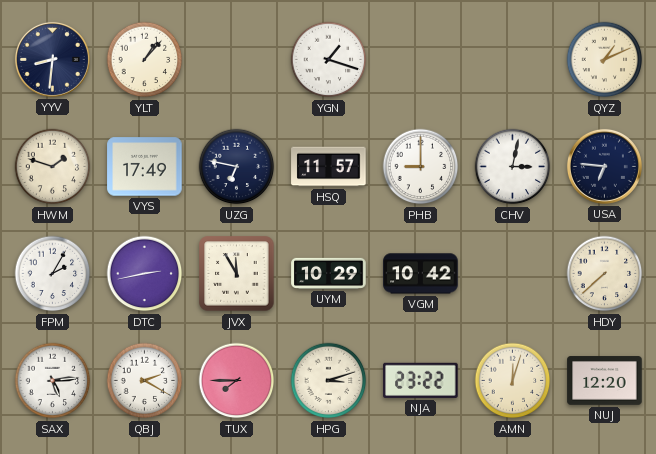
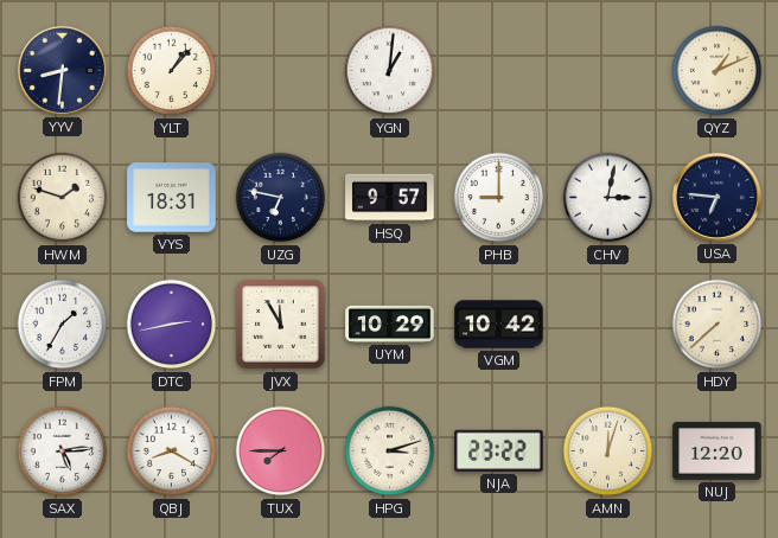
YGN: 1:18 -> 1:01
VYS: 17:49 -> 18:31
HSQ: 11:57 -> 9:57
FPM: 2:05 -> 1:35
QBJ: 2:20 -> 8:20
